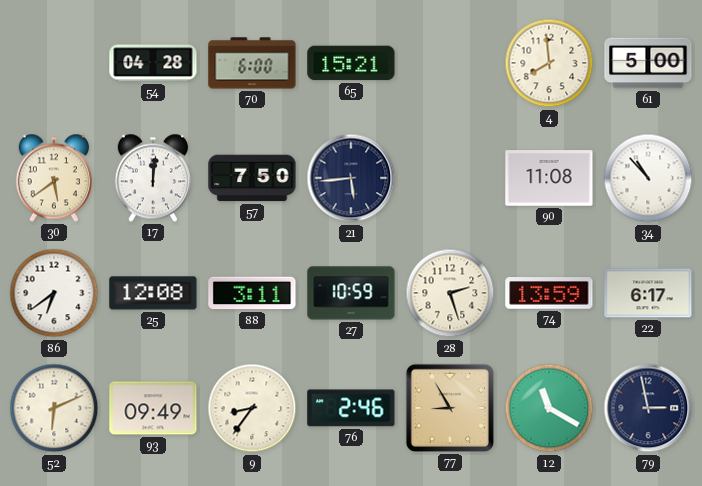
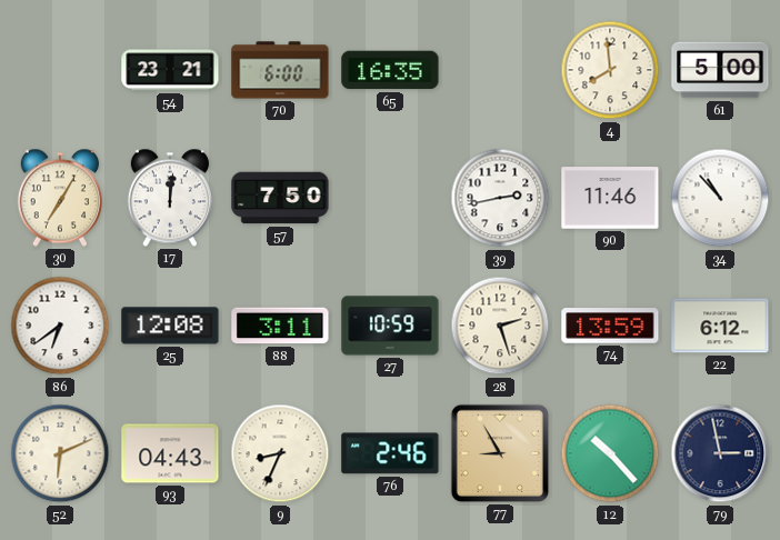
54: 04:28 -> 23:21
65: 15:21 -> 16:35
30: 5:39 -> 7:05
21: 5:44 -> none
39: none -> 2:43
90: 11:08 -> 11:46
22: 6:17 -> 6:12
93: 09:49 -> 04:43
9: 8:36 -> 8:34
12: 11:20 -> 10:23
